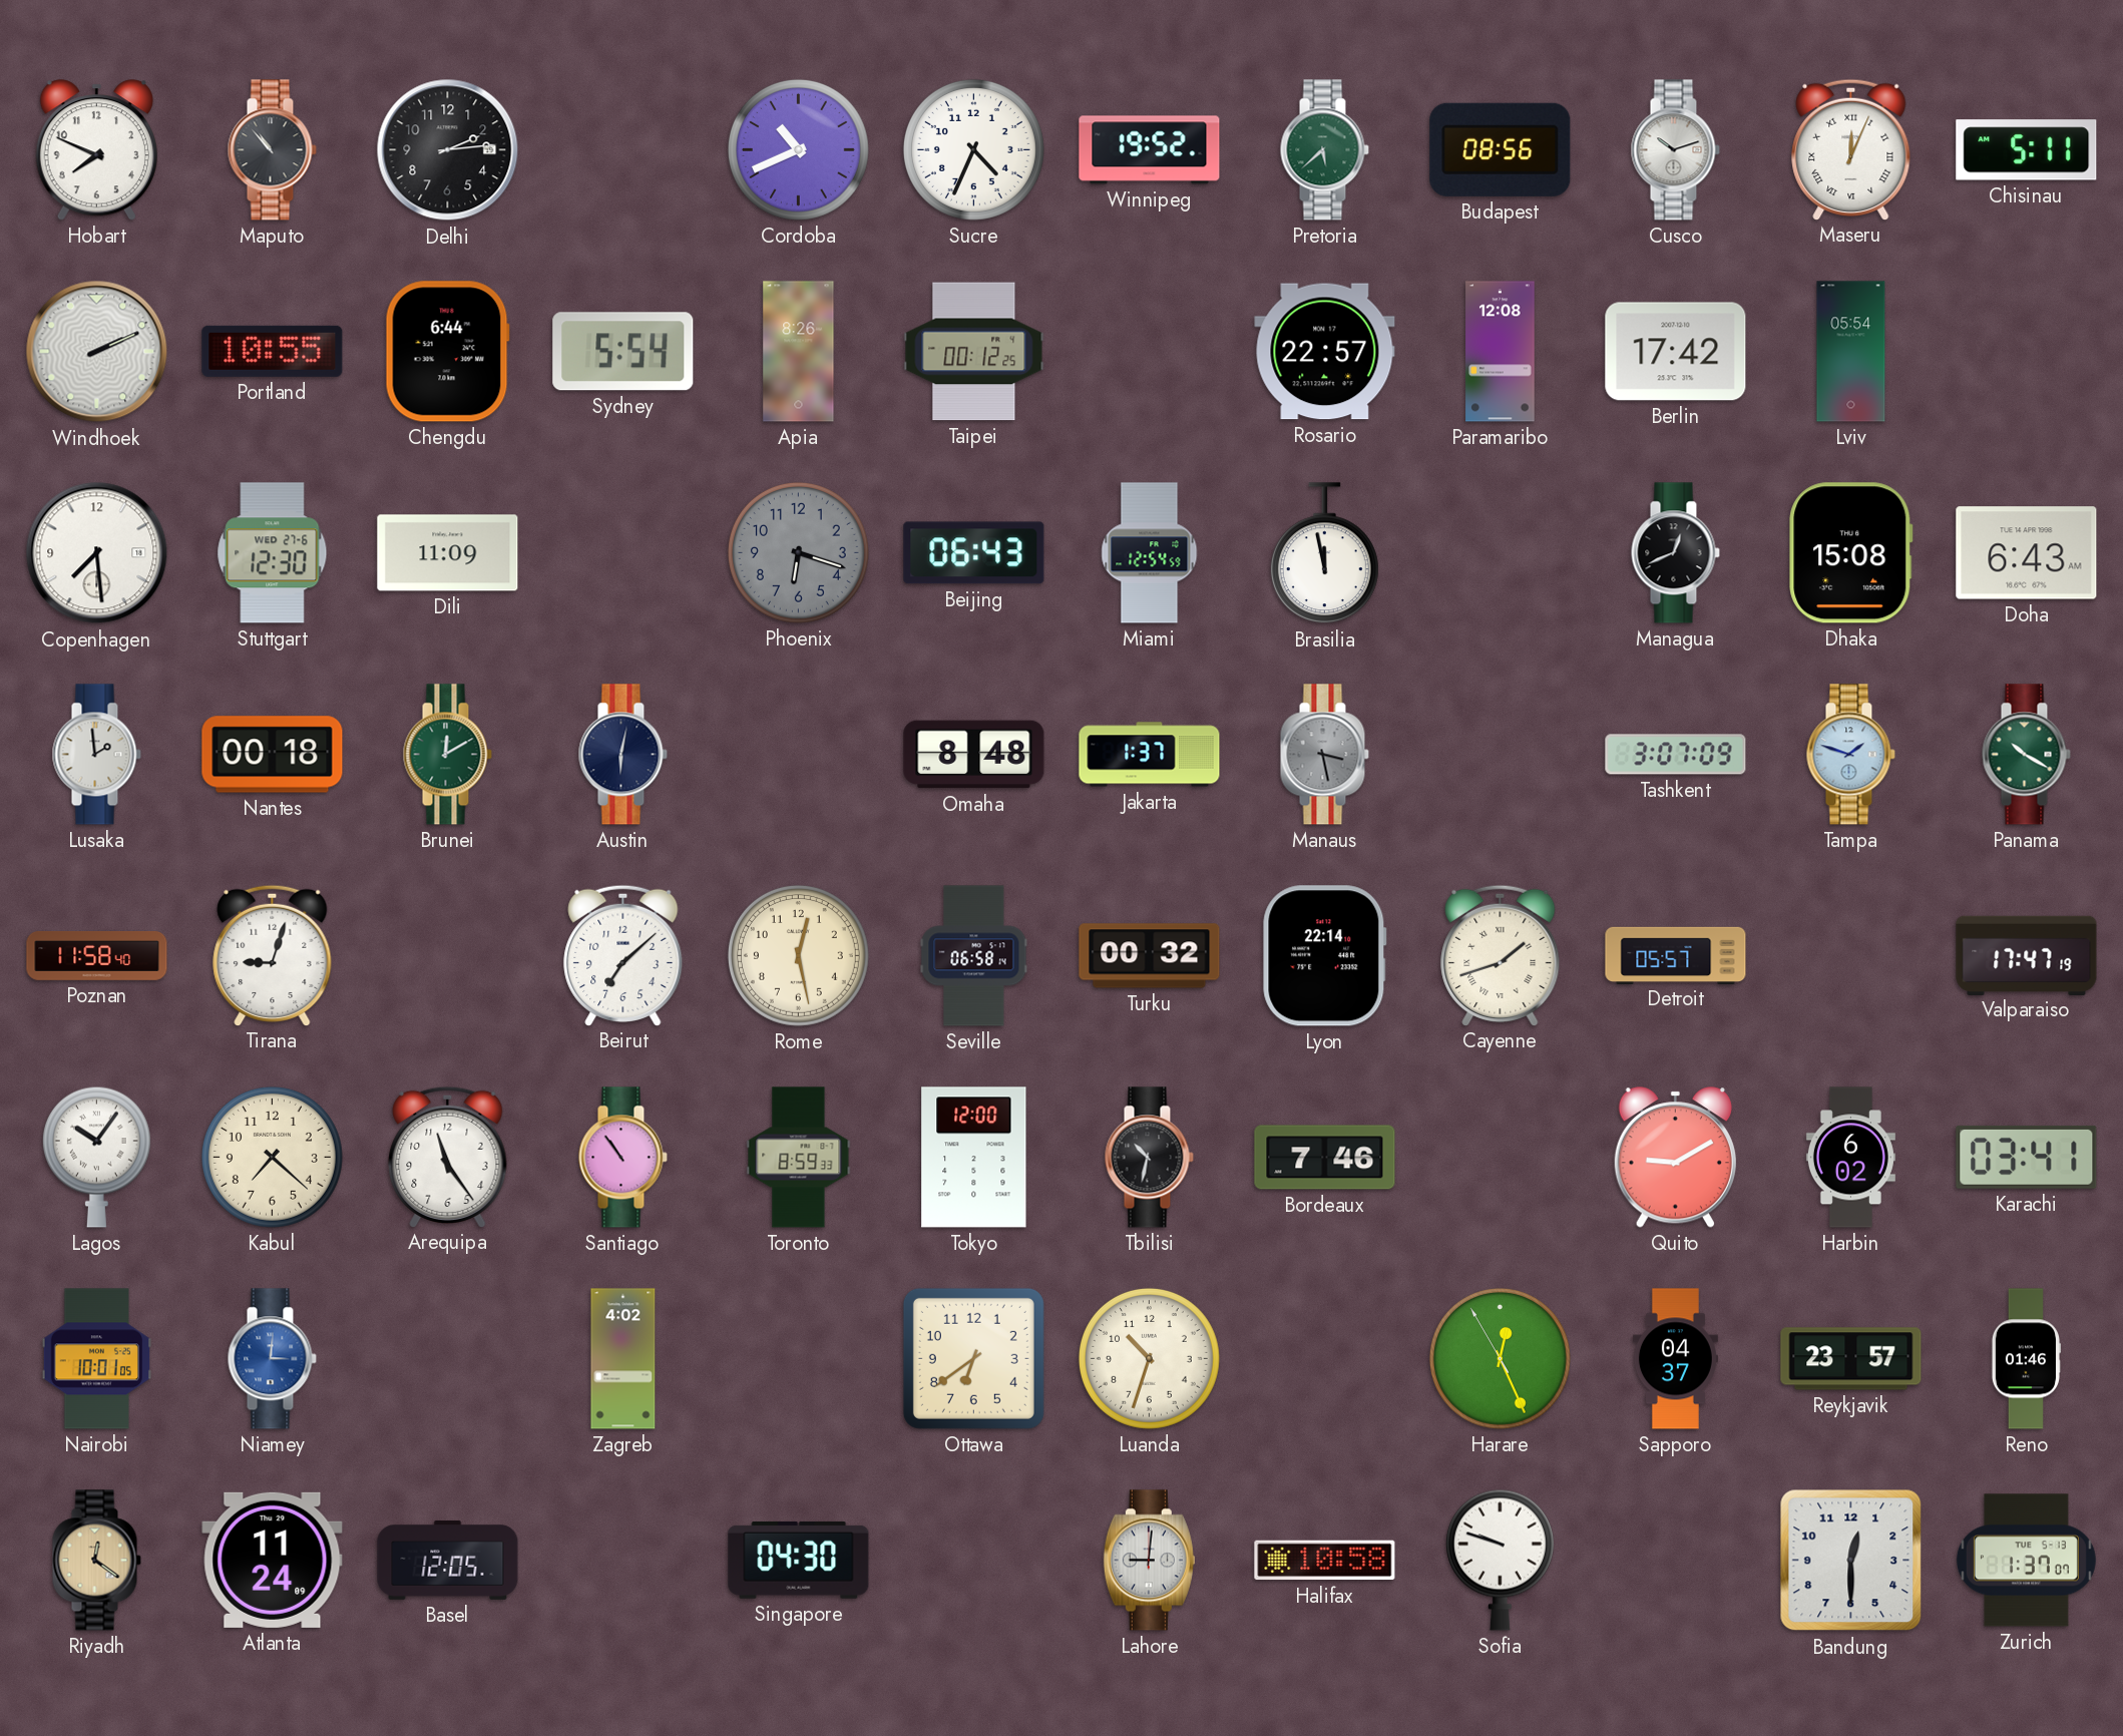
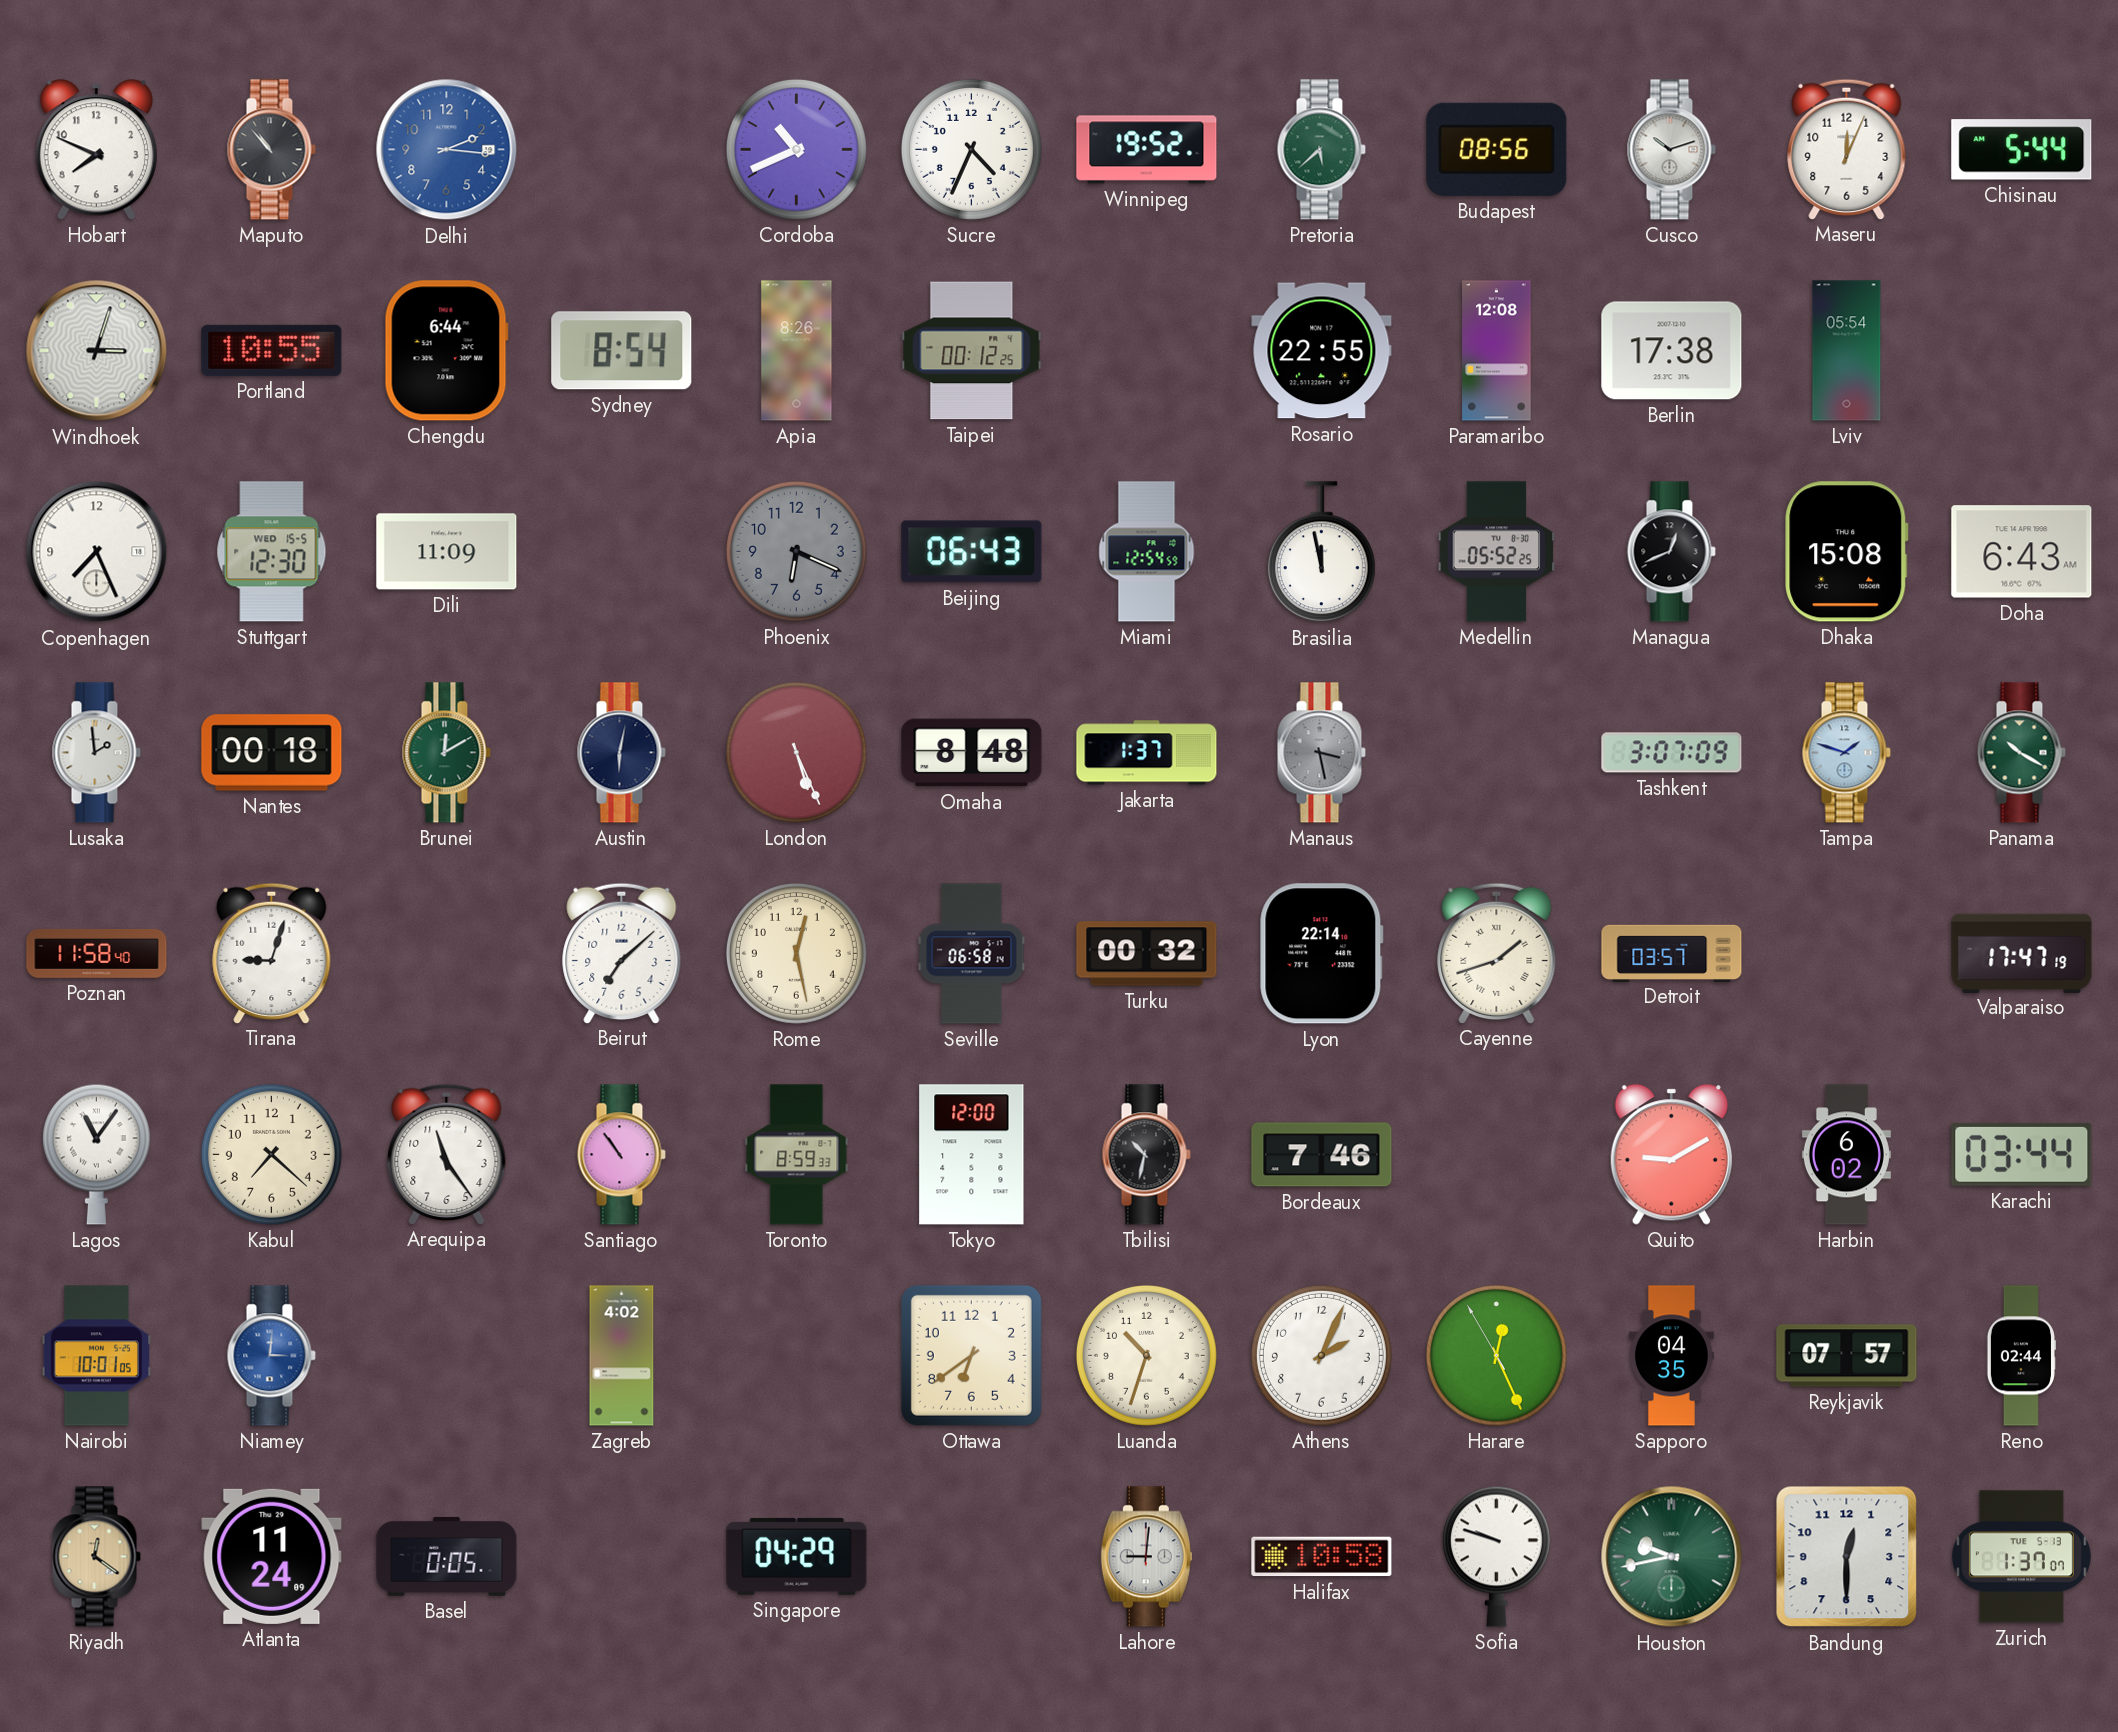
Delhi: 2:14 -> 2:16
Delhi dial: black -> blue
Maseru numerals: Roman -> Arabic
Chisinau: 5:11 -> 5:44
Windhoek: 2:11 -> 3:03
Sydney: 5:54 -> 8:54
Rosario: 22:57 -> 22:55
Berlin: 17:42 -> 17:38
Copenhagen: 7:29 -> 7:26
Stuttgart date: WED 27-6 -> WED 15-5
Phoenix: 6:18 -> 6:19
Medellin: none -> 05:52
London: none -> 5:26
Detroit: 05:57 -> 03:57
Lagos: 10:06 -> 11:06
Karachi: 03:41 -> 03:44
Athens: none -> 2:04
Sapporo: 04:37 -> 04:35
Reykjavik: 23:57 -> 07:57
Reno: 01:46 -> 02:44
Basel: 12:05 -> 0:05
Singapore: 04:30 -> 04:29
Houston: none -> 9:43
